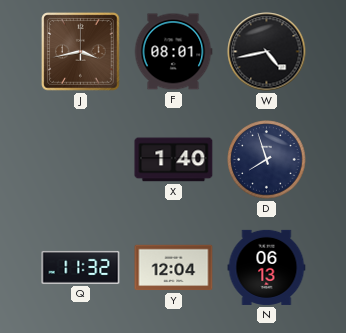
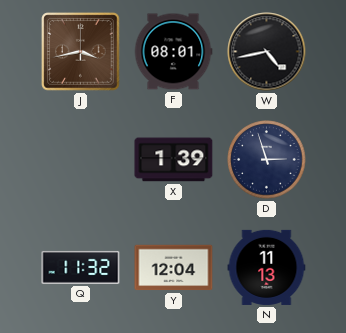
X: 1:40 -> 1:39
D: 7:57 -> 2:57
N: 06:13 -> 11:13
